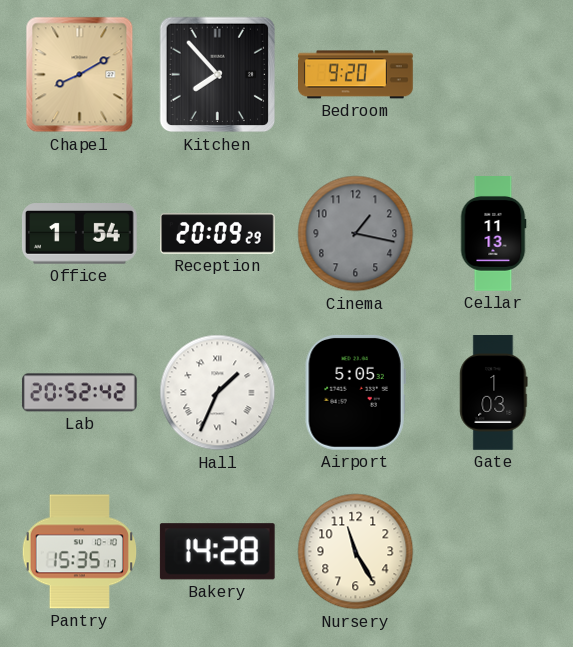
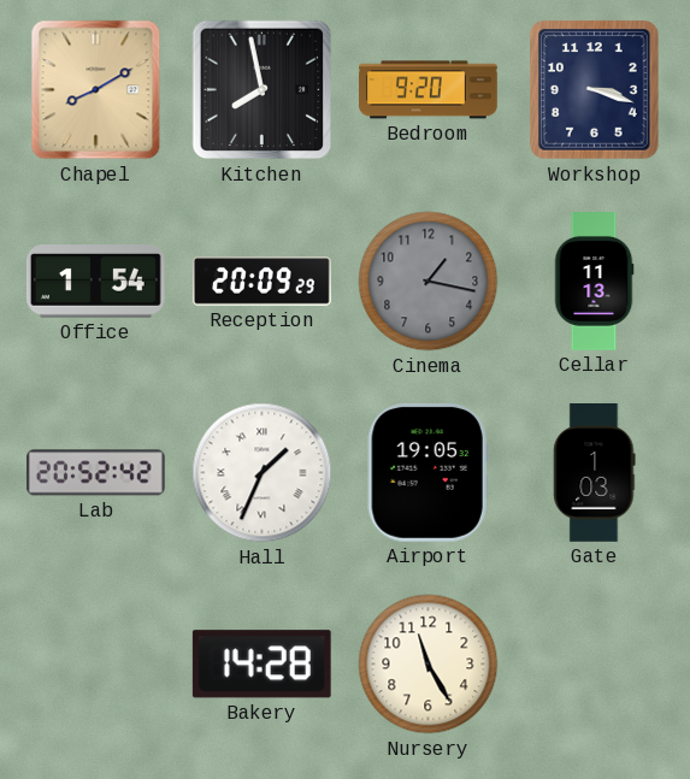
Kitchen: 7:53 -> 7:58
Workshop: none -> 3:18
Airport: 5:05 -> 19:05
Pantry: 15:35 -> none
